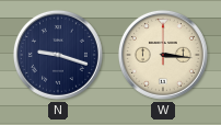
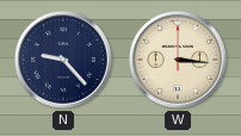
N: 9:18 -> 9:23
